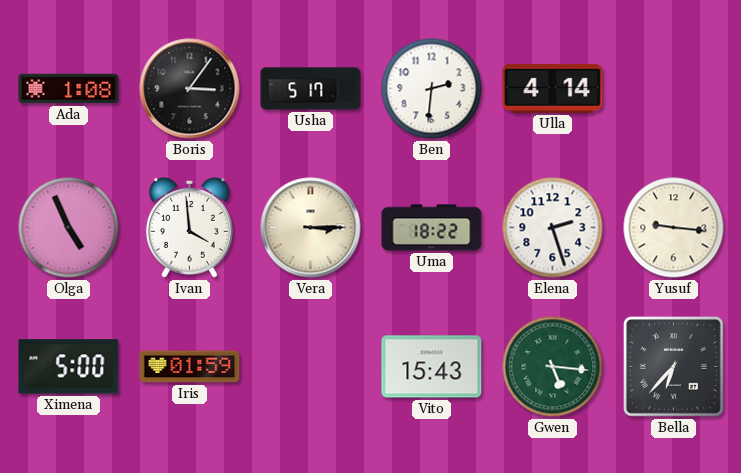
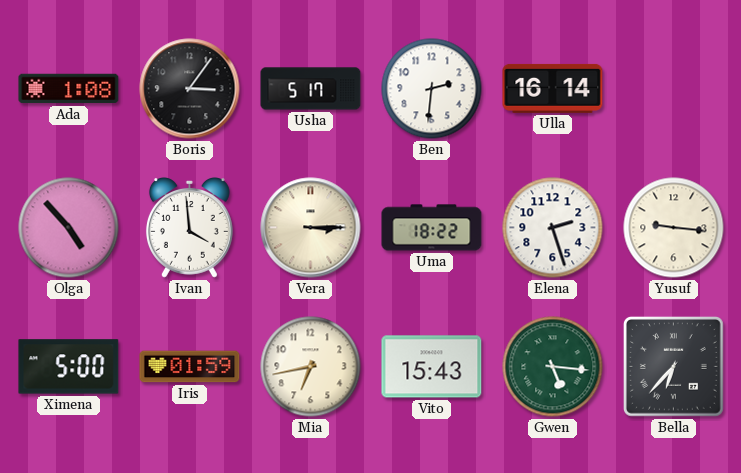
Ulla: 4:14 -> 16:14
Olga: 4:56 -> 4:53
Mia: none -> 6:43
